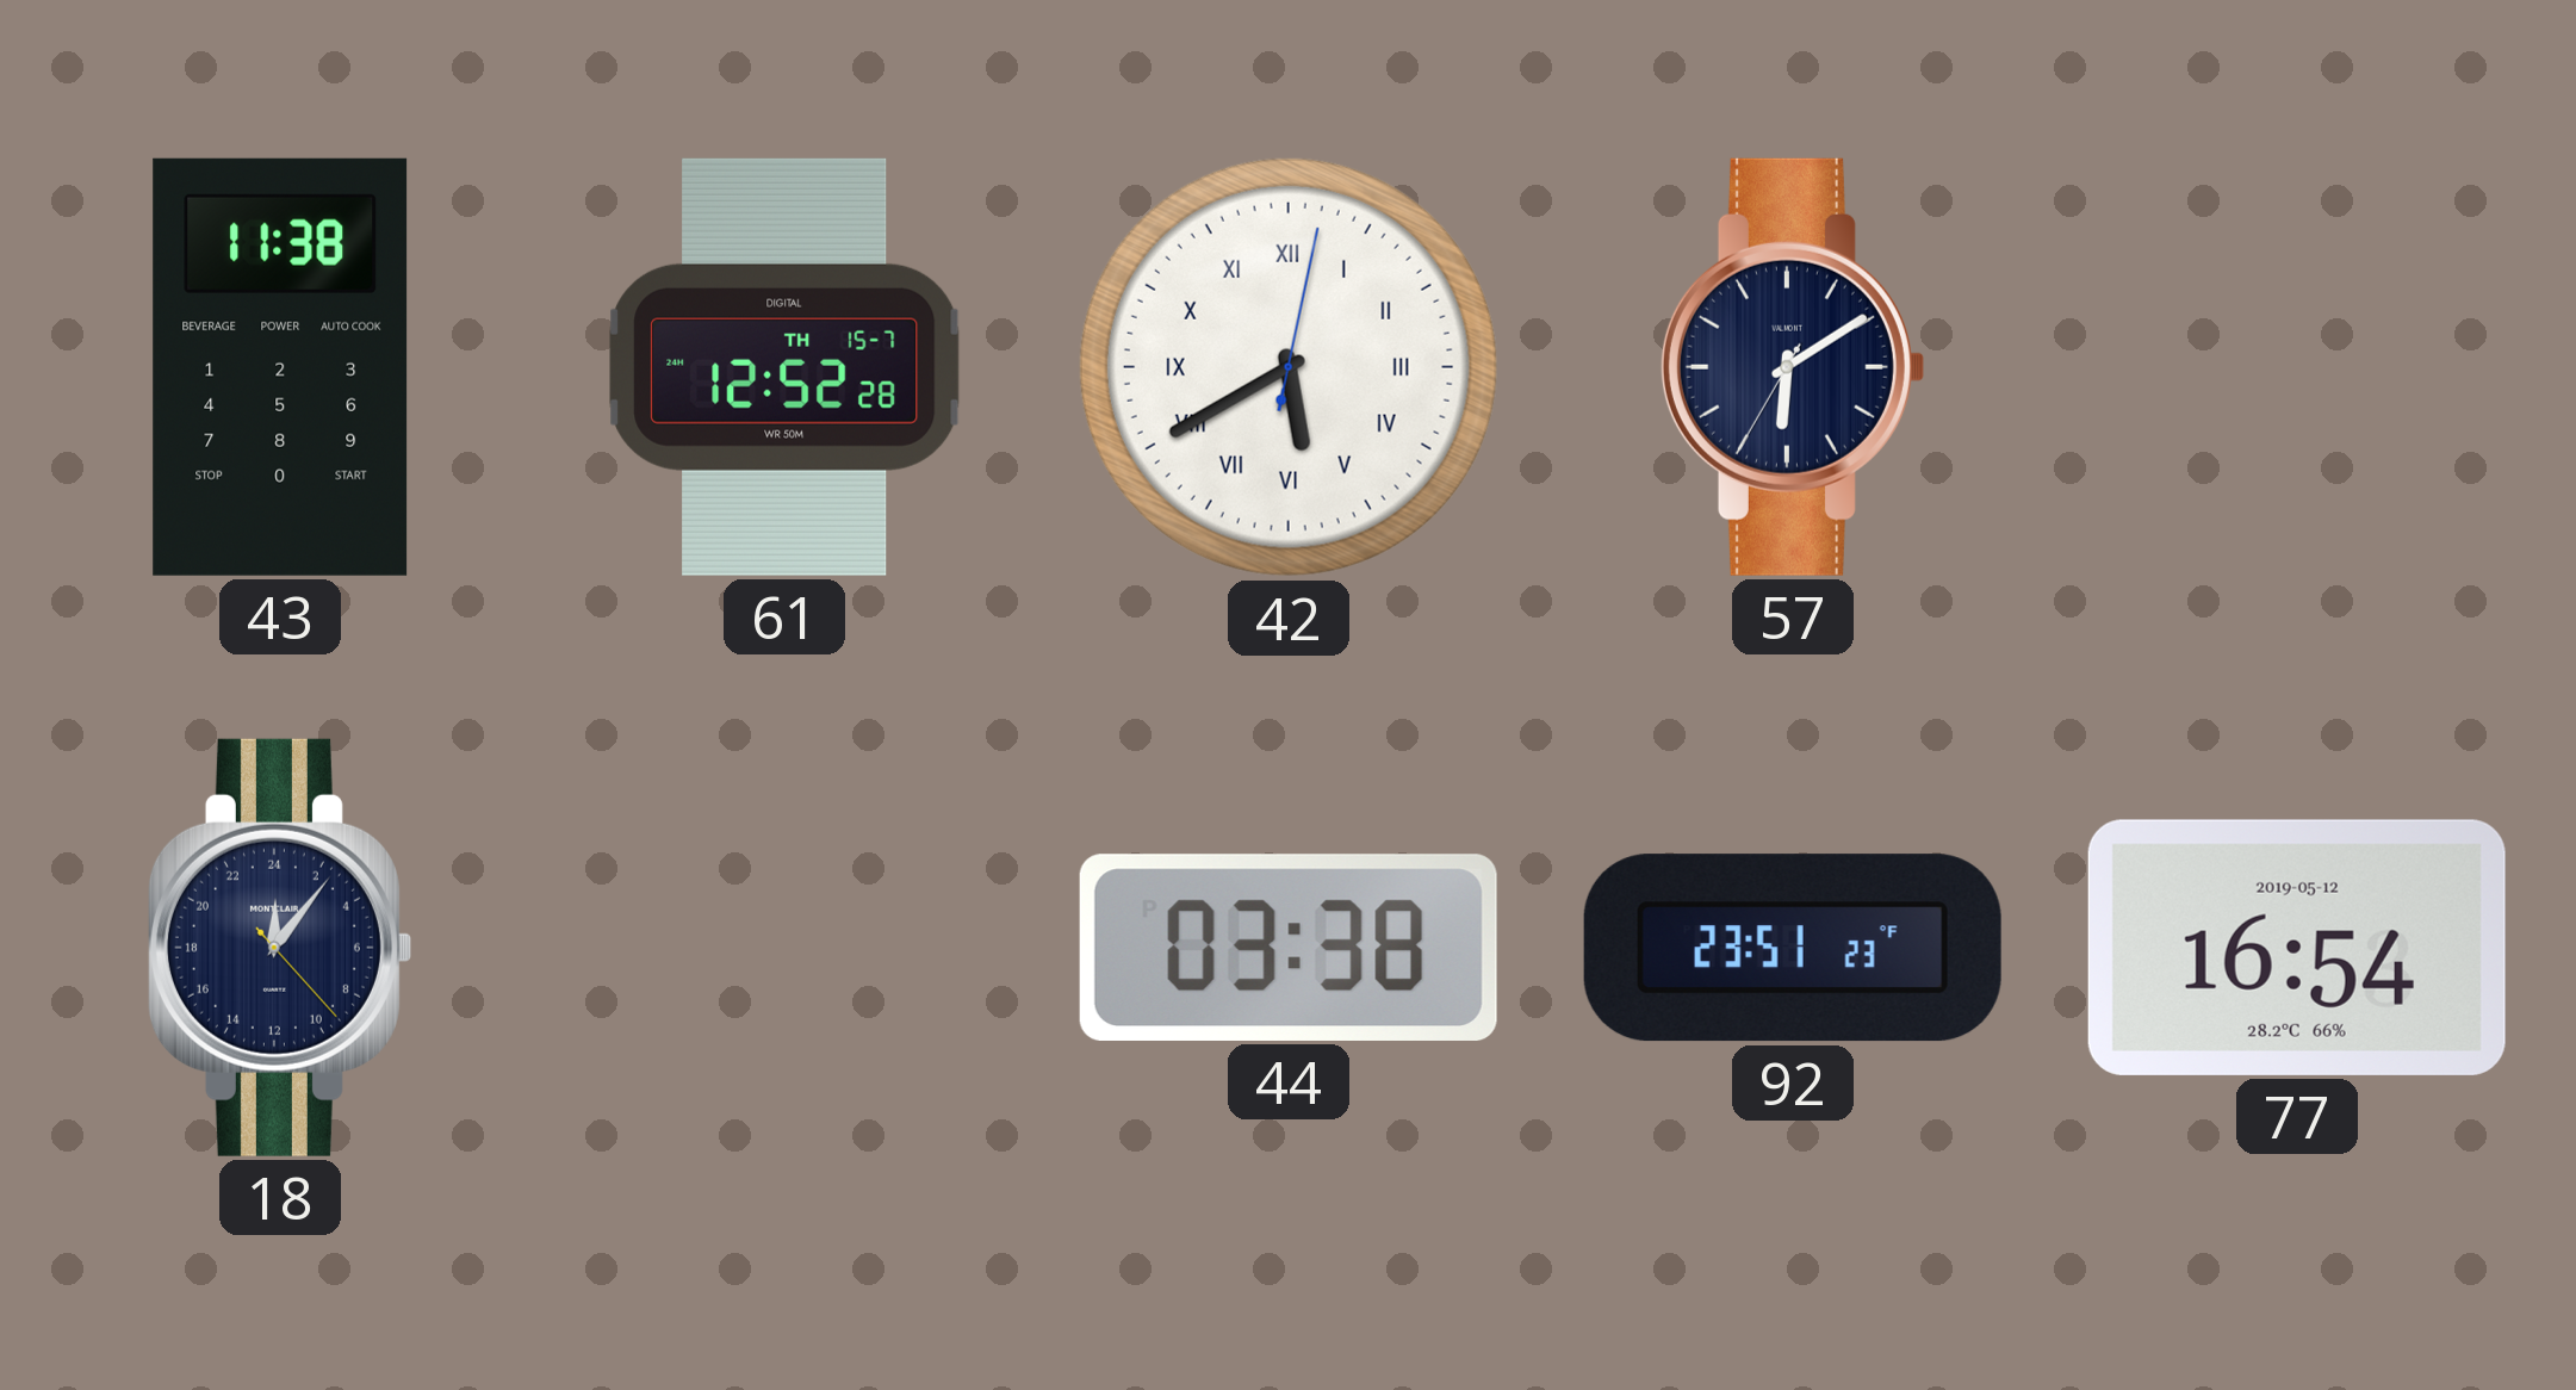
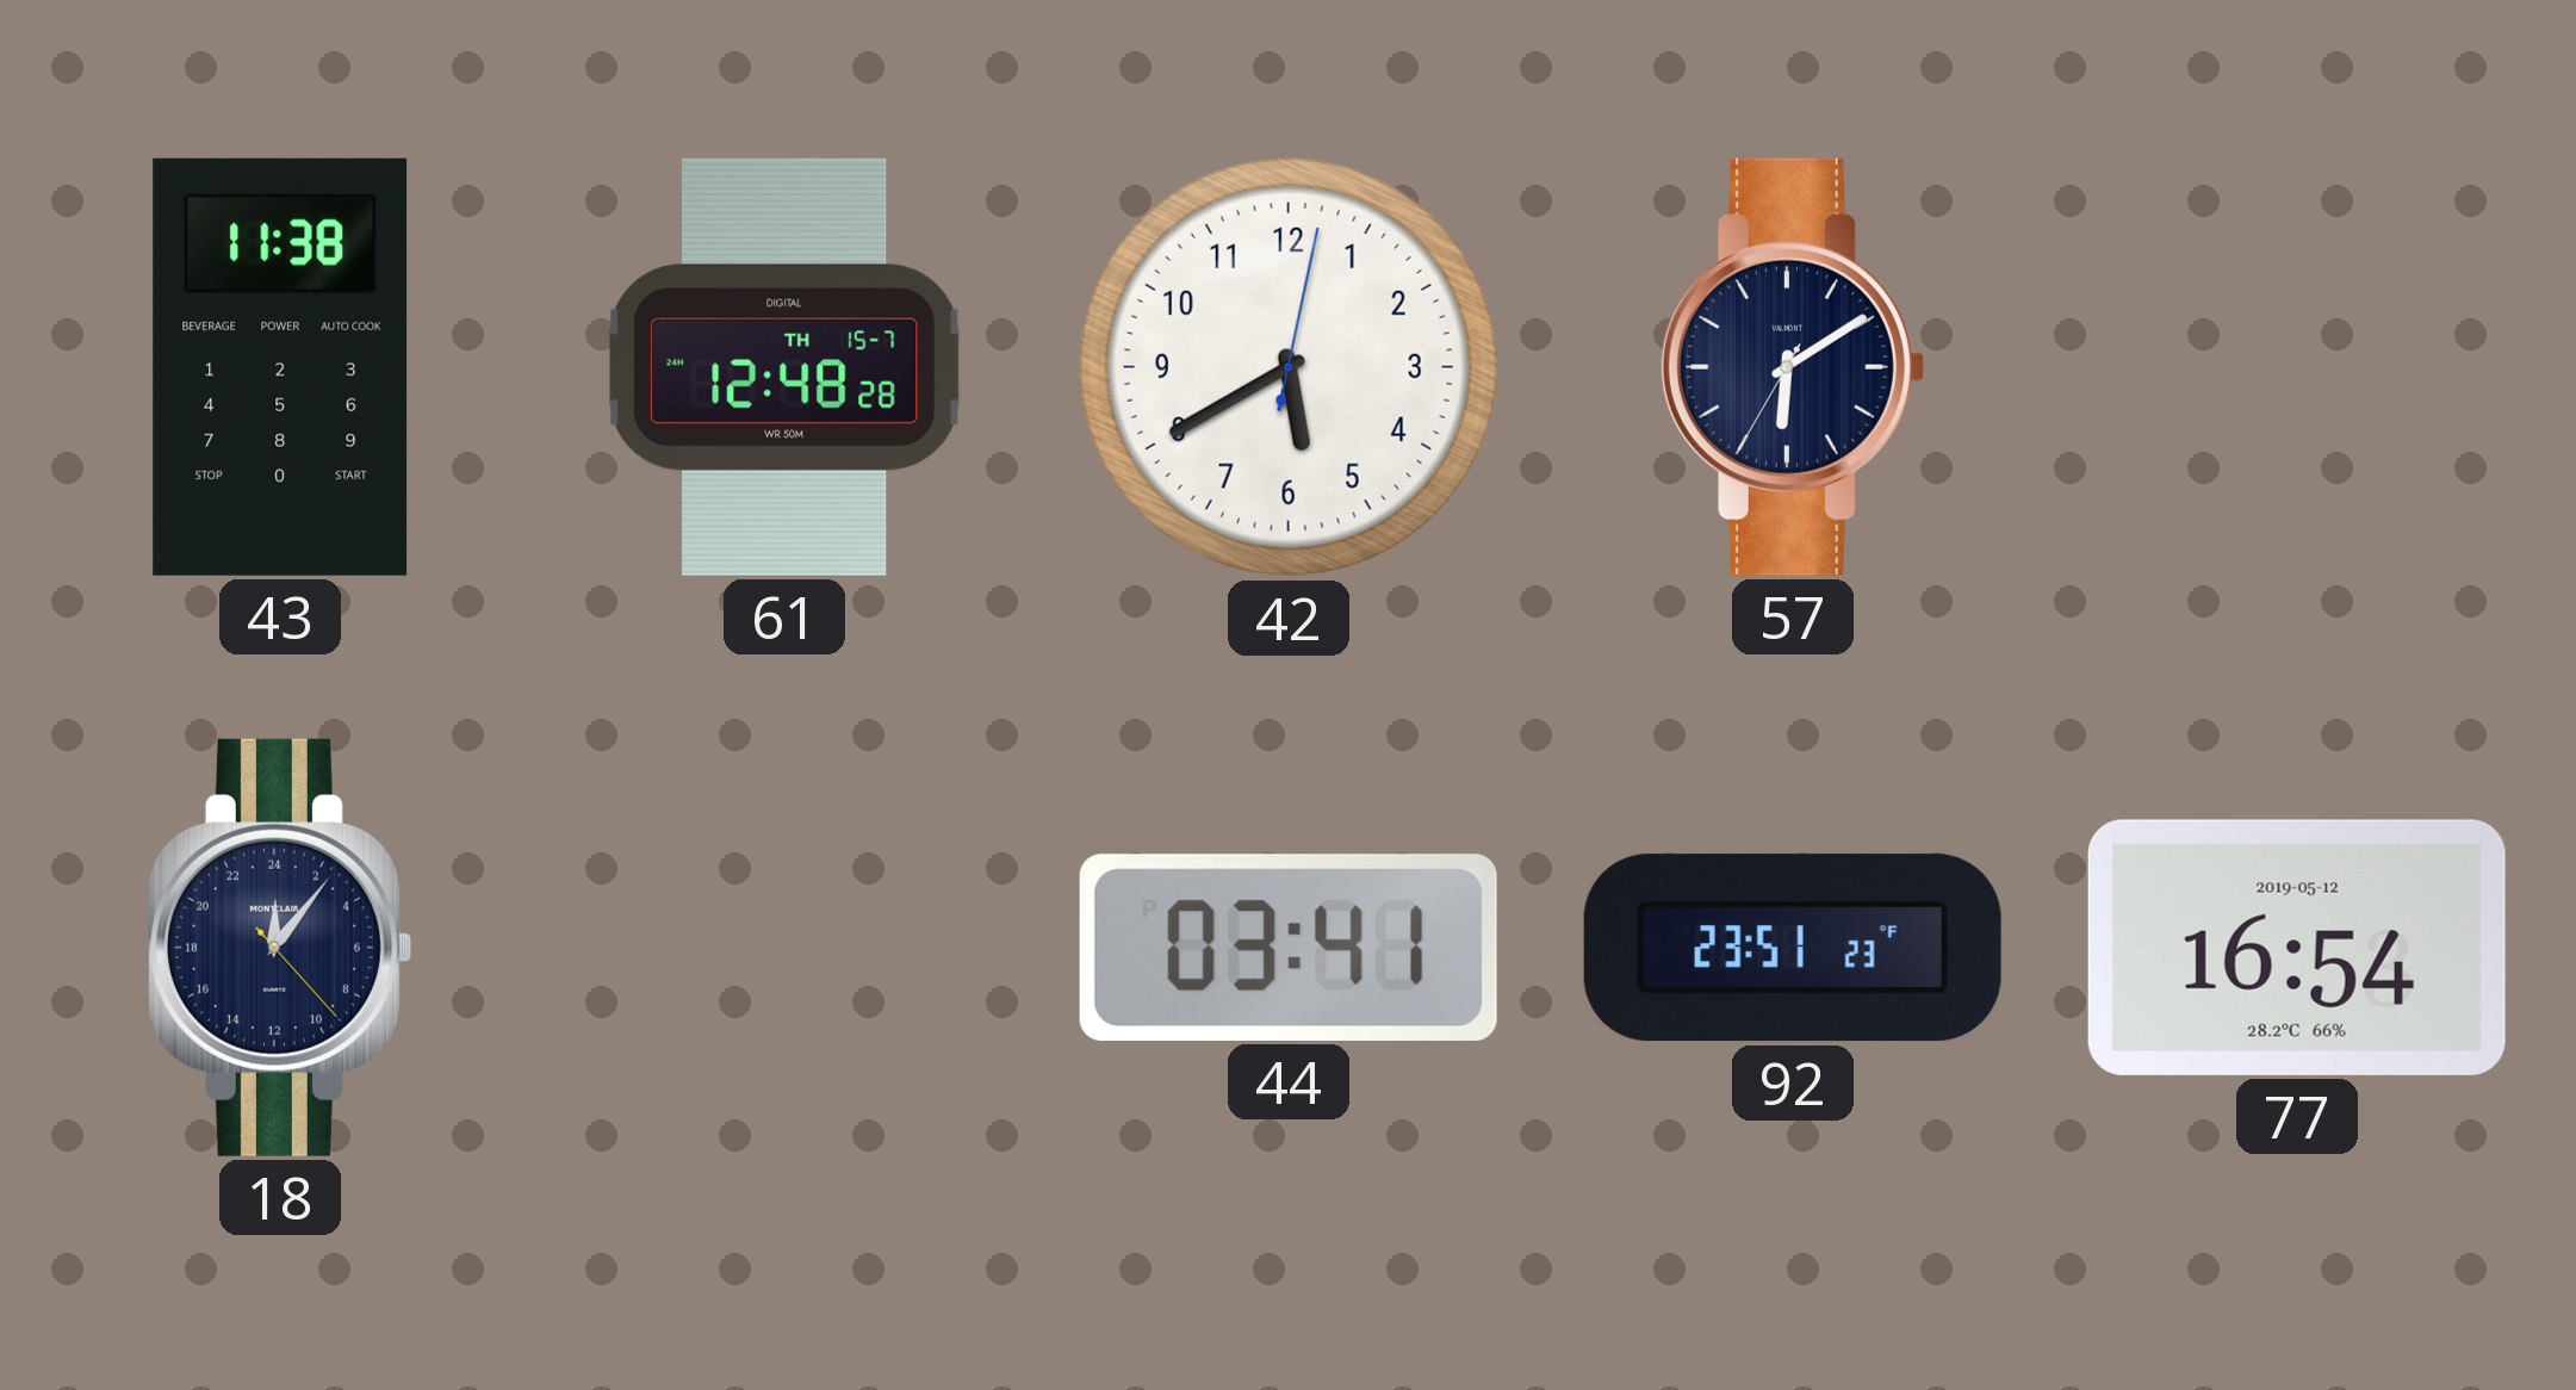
61: 12:52 -> 12:48
42 numerals: Roman -> Arabic
44: 03:38 -> 03:41
